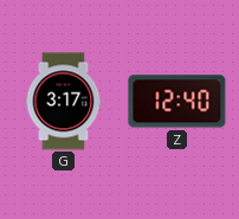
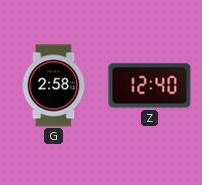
G: 3:17 -> 2:58
